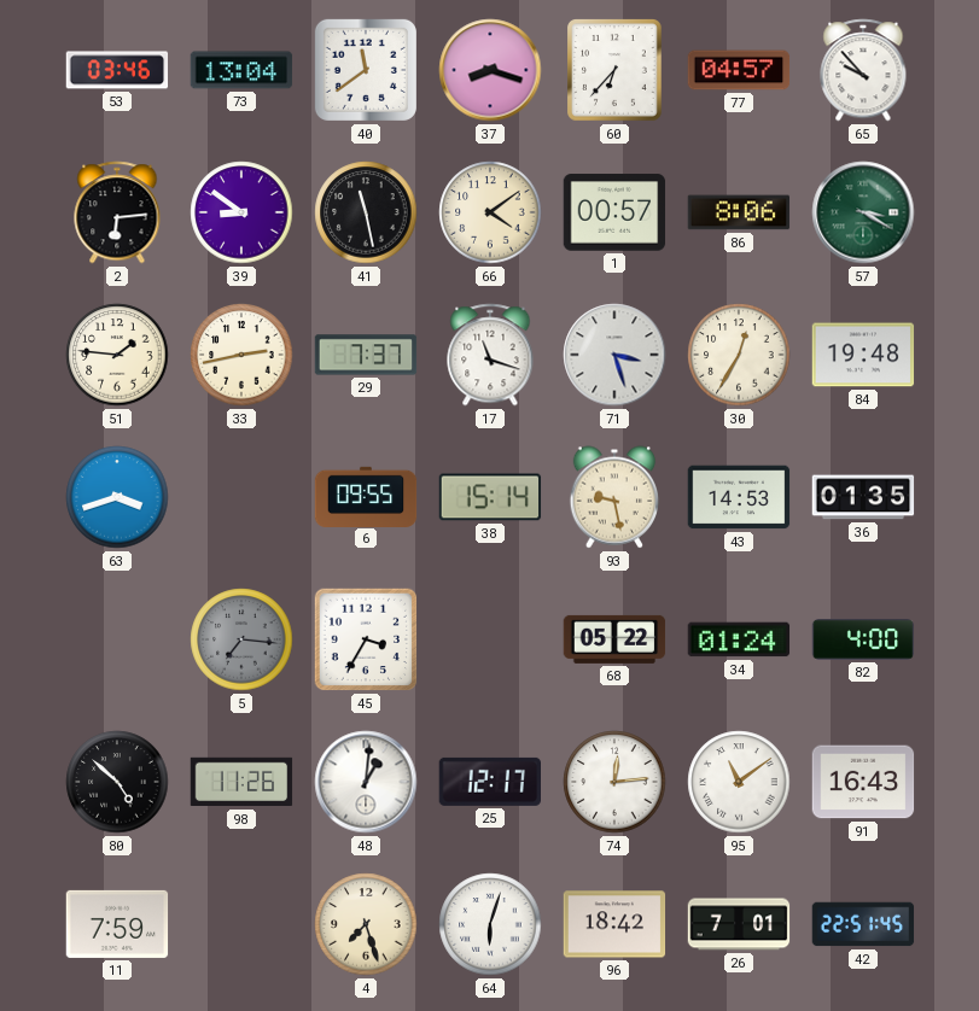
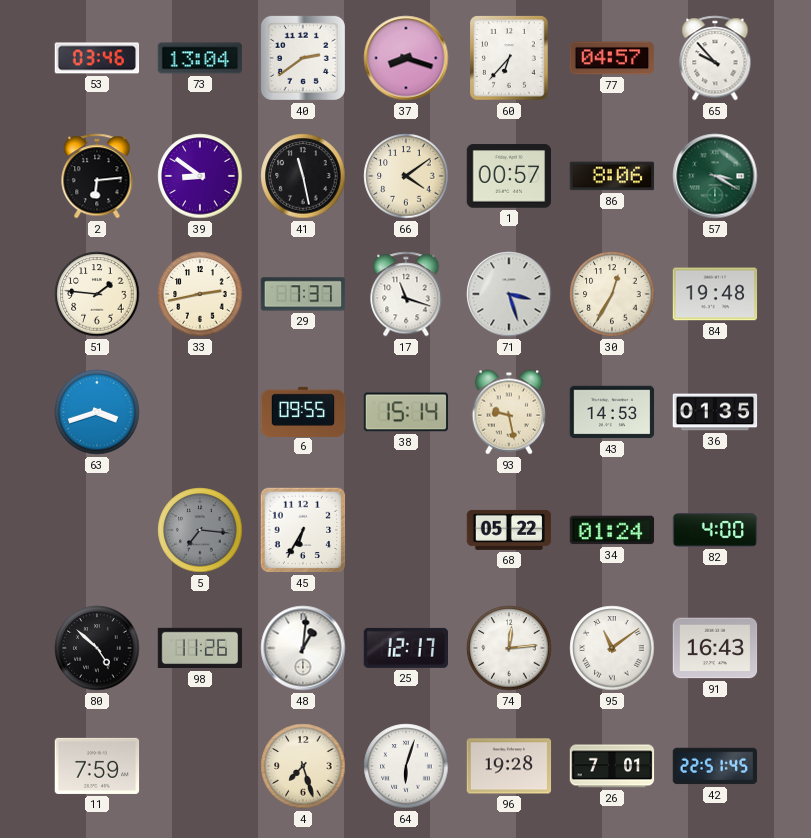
40: 11:39 -> 2:39
45: 3:35 -> 6:35
96: 18:42 -> 19:28
